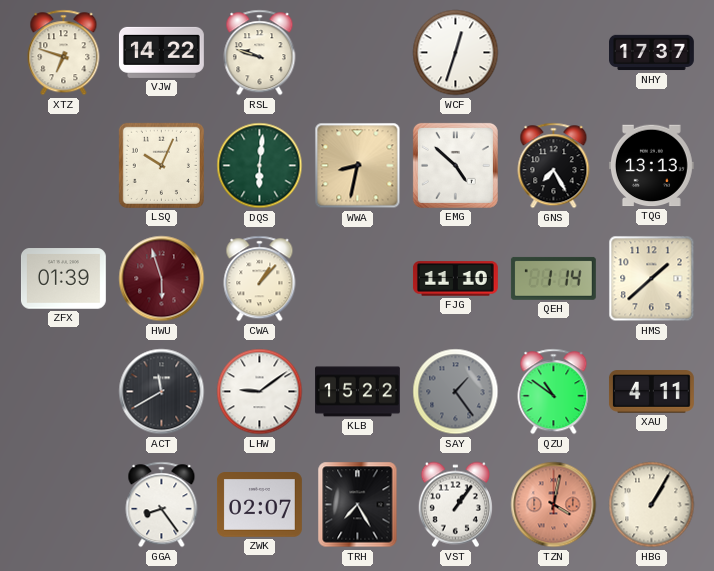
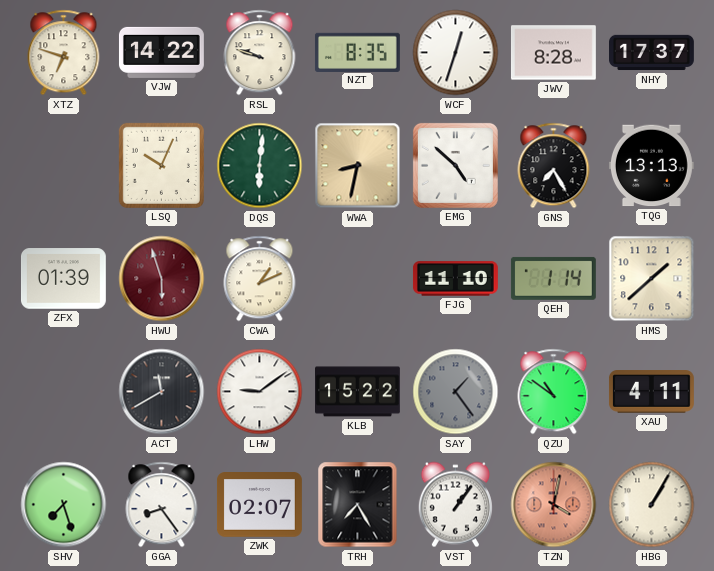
NZT: none -> 8:35
JWV: none -> 8:28
CWA: 1:07 -> 1:11
SHV: none -> 7:27
